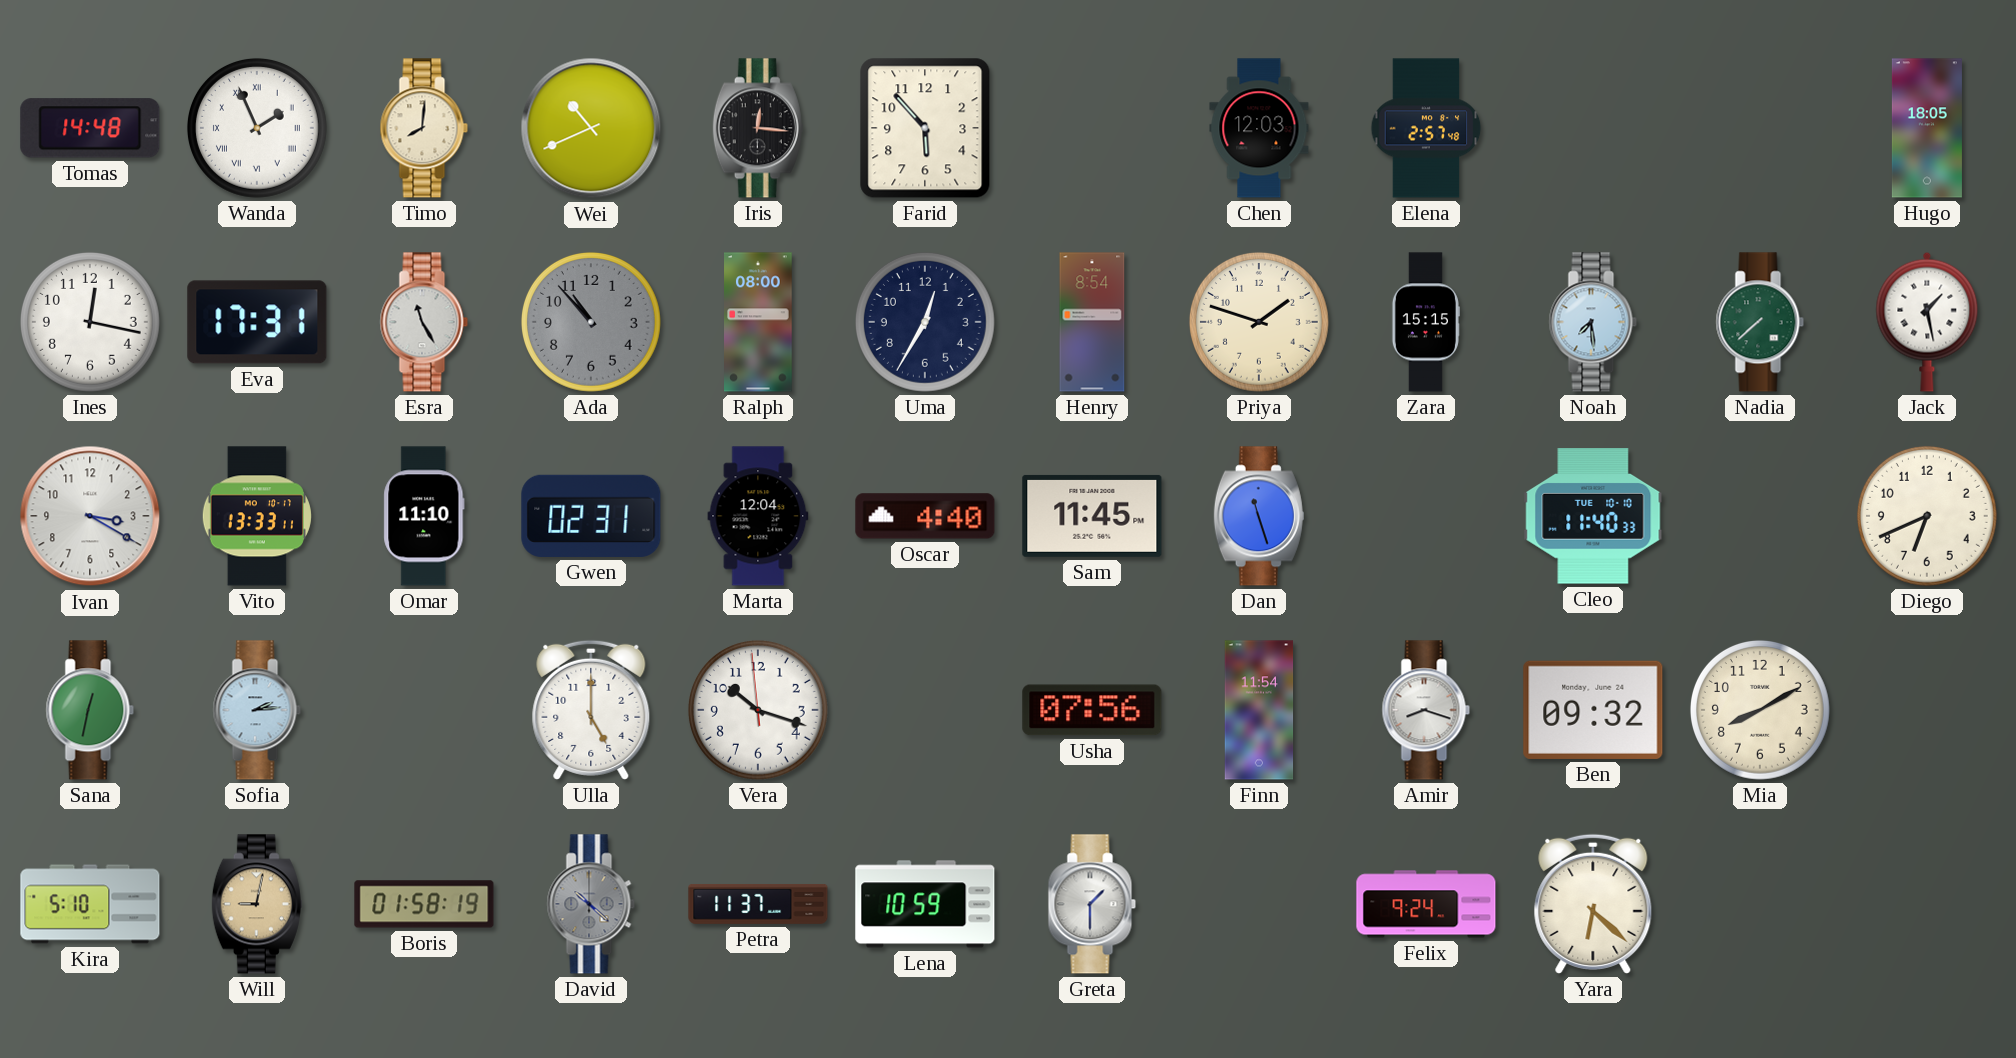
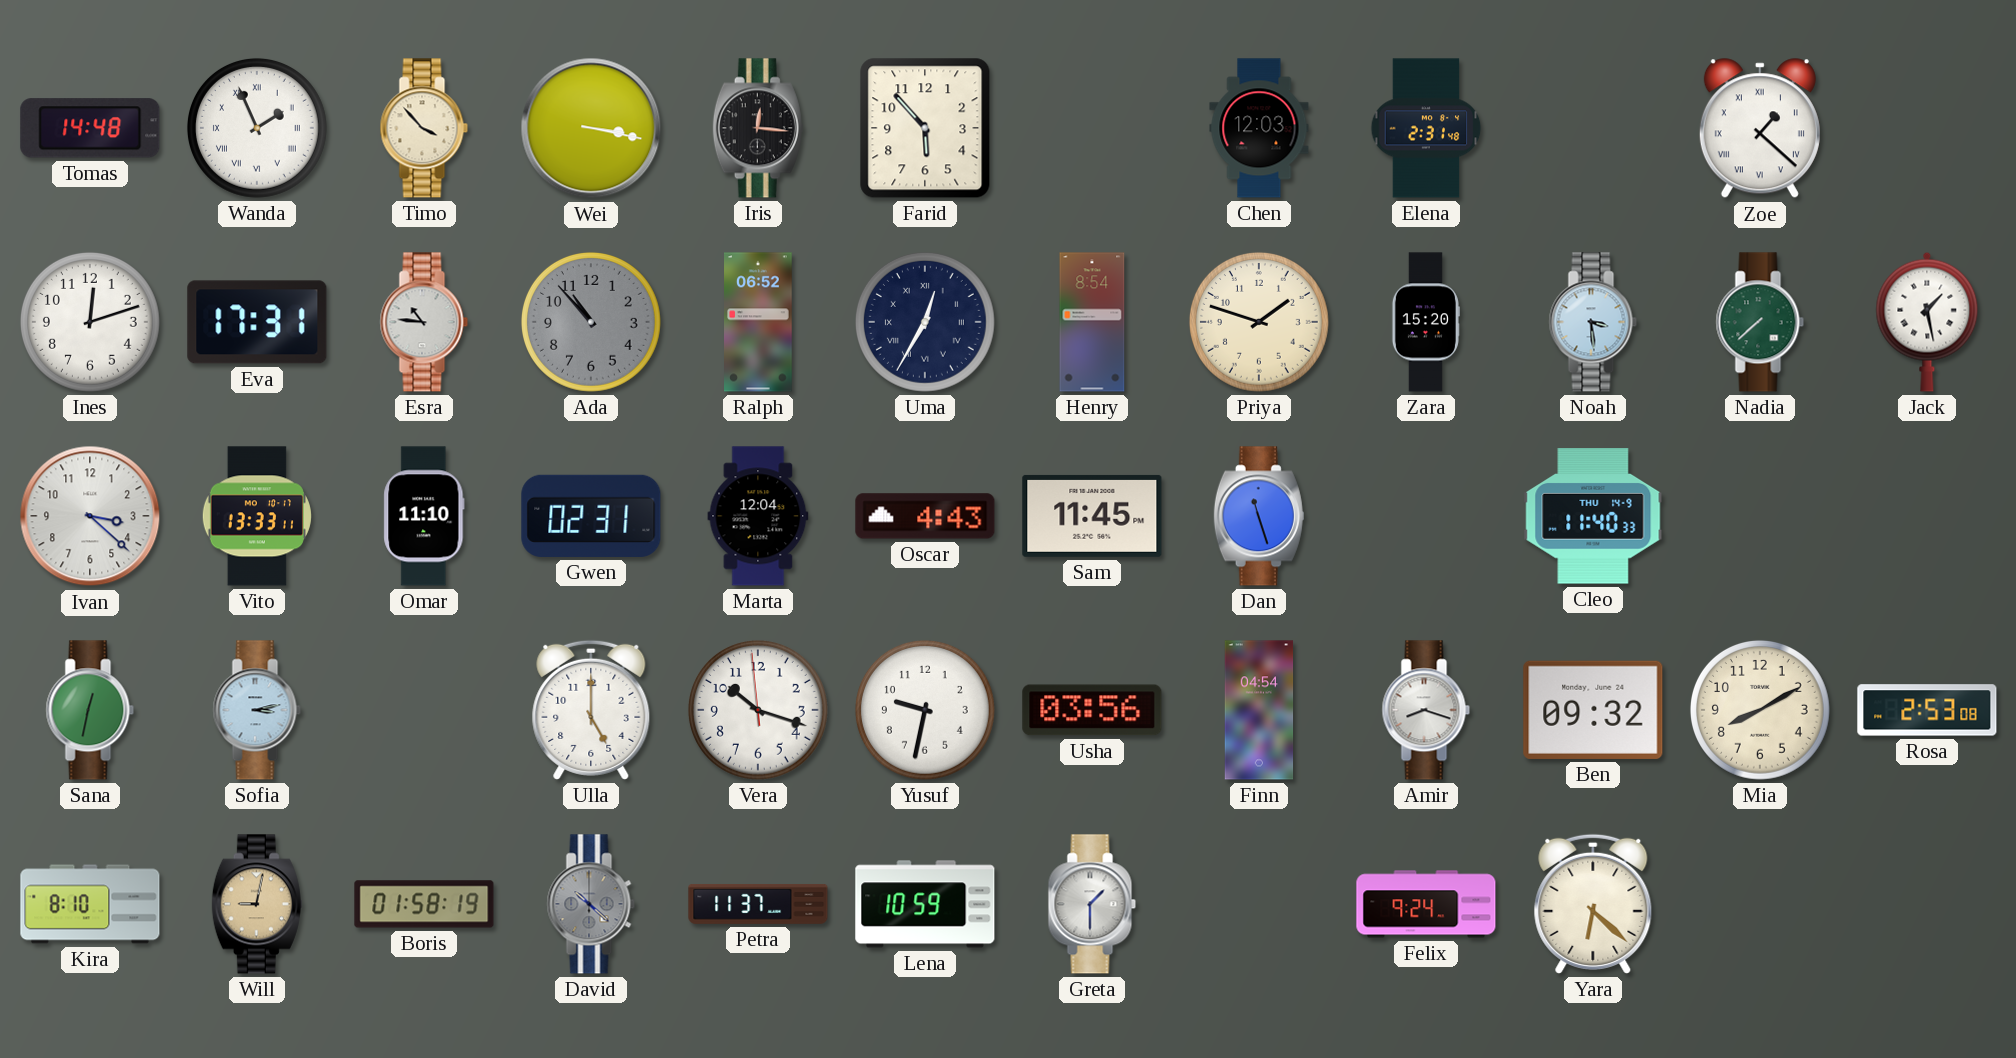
Timo: 8:01 -> 3:53
Wei: 10:41 -> 3:17
Elena: 2:57 -> 2:31
Zoe: none -> 1:22
Hugo: 18:05 -> none
Ines: 12:17 -> 12:12
Esra: 11:25 -> 10:46
Ralph: 08:00 -> 06:52
Uma numerals: Arabic -> Roman
Zara: 15:15 -> 15:20
Noah: 7:29 -> 3:29
Ivan: 3:20 -> 3:22
Oscar: 4:40 -> 4:43
Cleo date: TUE 10-10 -> THU 14-9
Diego: 6:41 -> none
Sofia: 2:14 -> 3:13
Yusuf: none -> 9:32
Usha: 07:56 -> 03:56
Finn: 11:54 -> 04:54
Rosa: none -> 2:53
Kira: 5:10 -> 8:10
